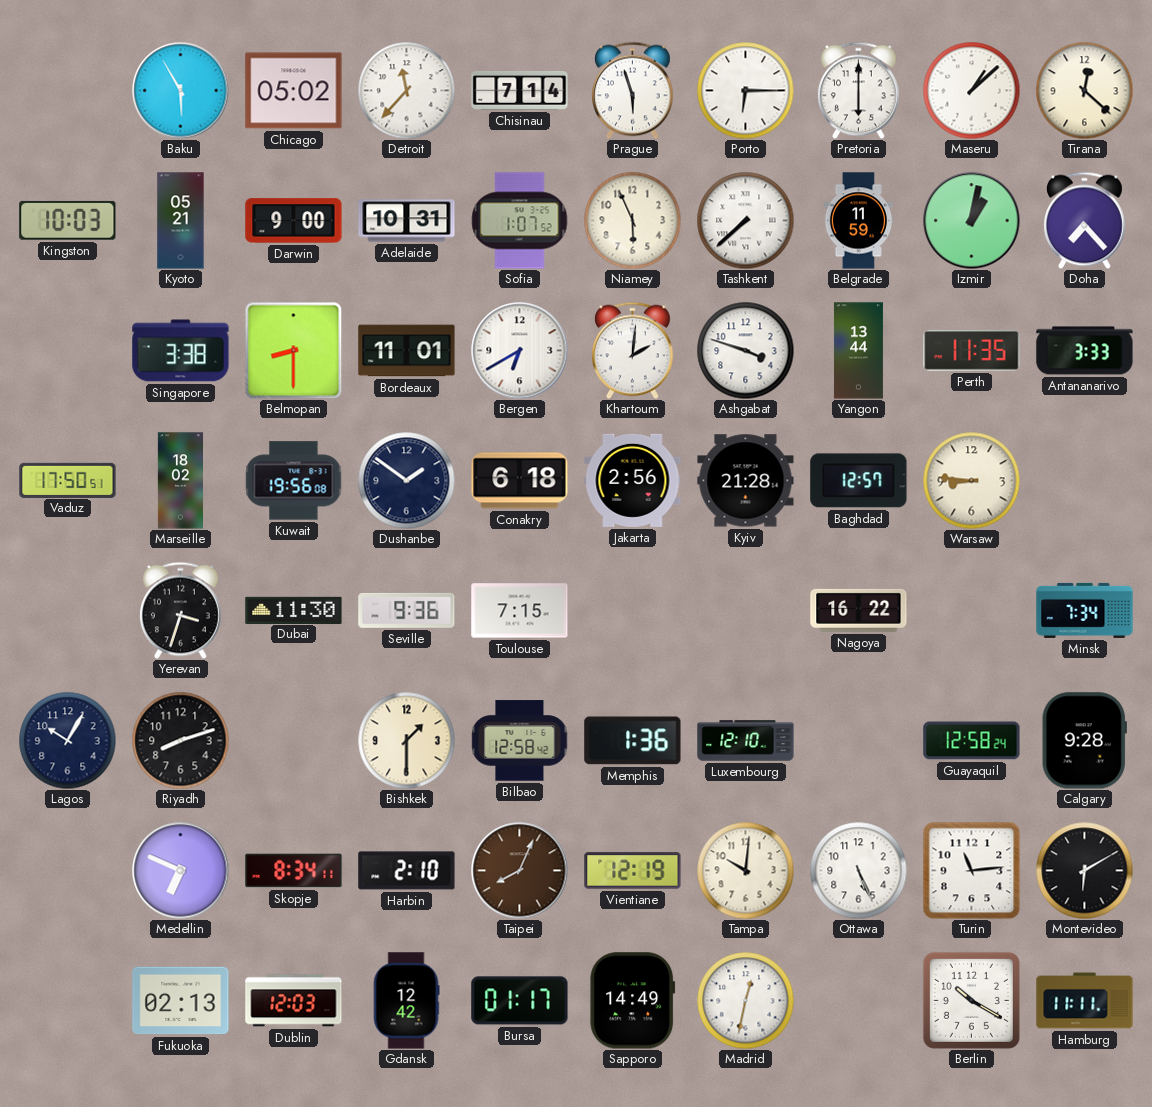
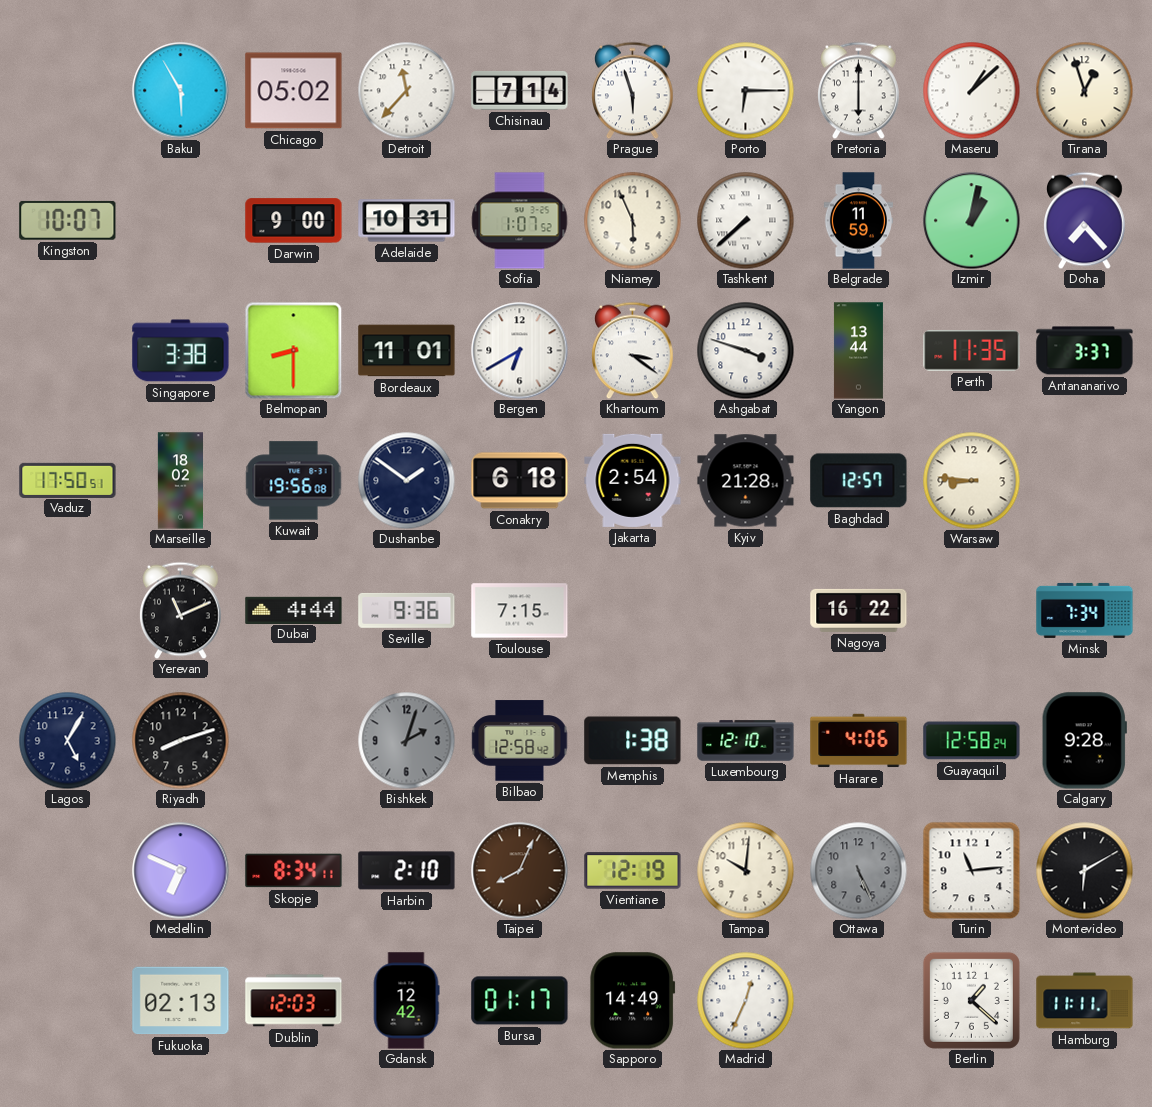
Tirana: 12:22 -> 12:57
Kingston: 10:03 -> 10:07
Kyoto: 05:21 -> none
Khartoum: 2:01 -> 3:21
Antananarivo: 3:33 -> 3:37
Jakarta: 2:56 -> 2:54
Yerevan: 3:33 -> 11:11
Dubai: 11:30 -> 4:44
Lagos: 10:05 -> 5:05
Bishkek: 1:30 -> 2:03
Bishkek dial: cream -> grey
Memphis: 1:36 -> 1:38
Harare: none -> 4:06
Ottawa dial: white -> grey
Madrid: 12:32 -> 12:34
Berlin: 10:20 -> 1:22
